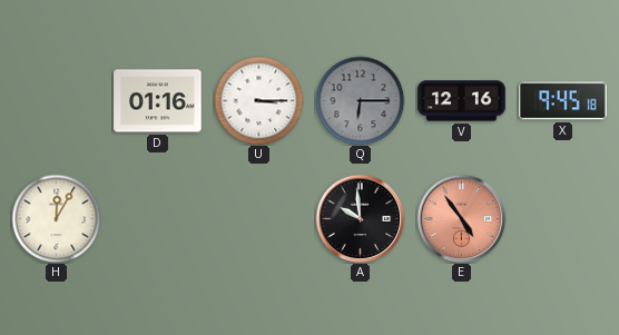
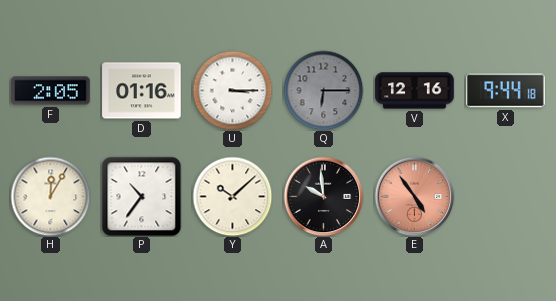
F: none -> 2:05
X: 9:45 -> 9:44
P: none -> 10:36
Y: none -> 10:08
